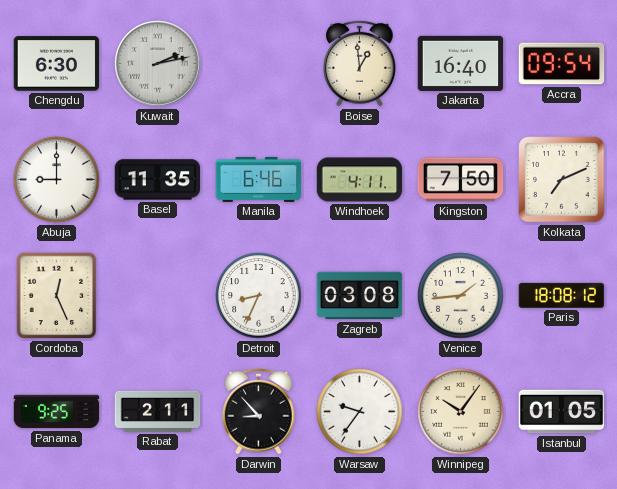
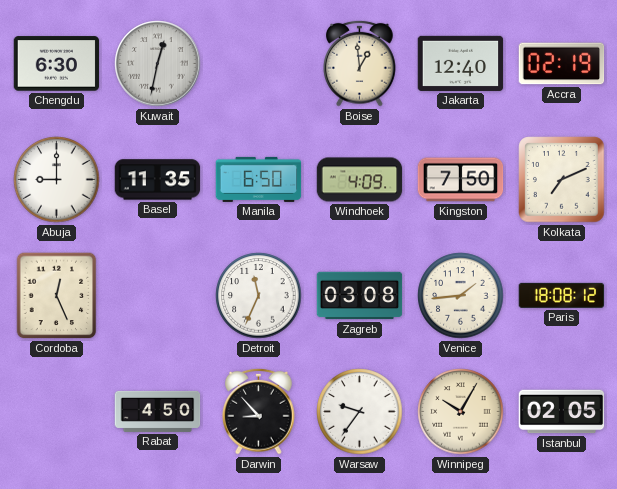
Kuwait: 2:13 -> 12:32
Jakarta: 16:40 -> 12:40
Accra: 09:54 -> 02:19
Manila: 6:46 -> 6:50
Windhoek: 4:11 -> 4:09
Detroit: 8:34 -> 11:34
Panama: 9:25 -> none
Rabat: 2:11 -> 4:50
Winnipeg: 10:06 -> 10:05
Istanbul: 01:05 -> 02:05
